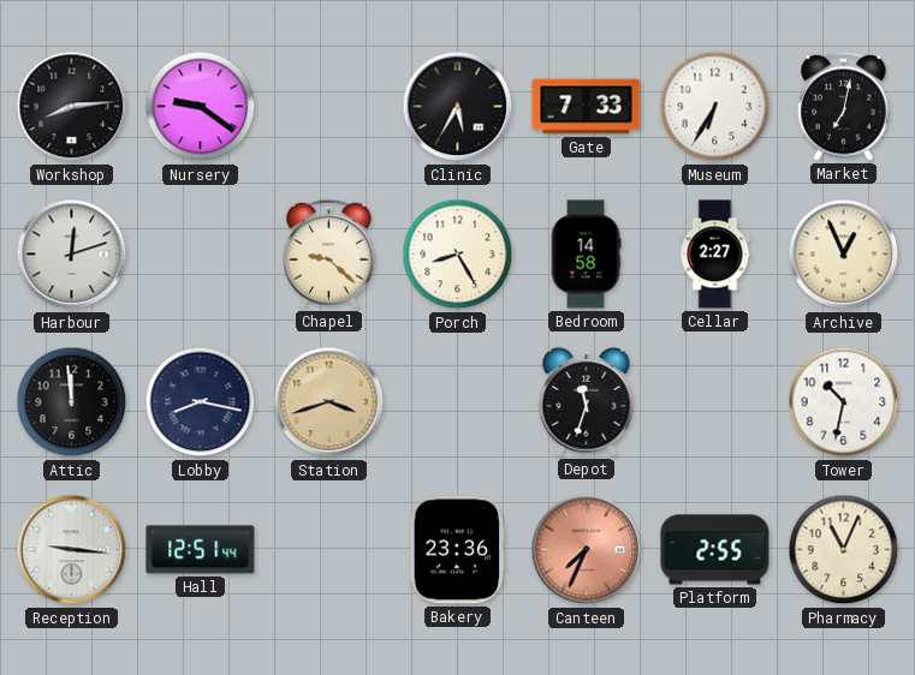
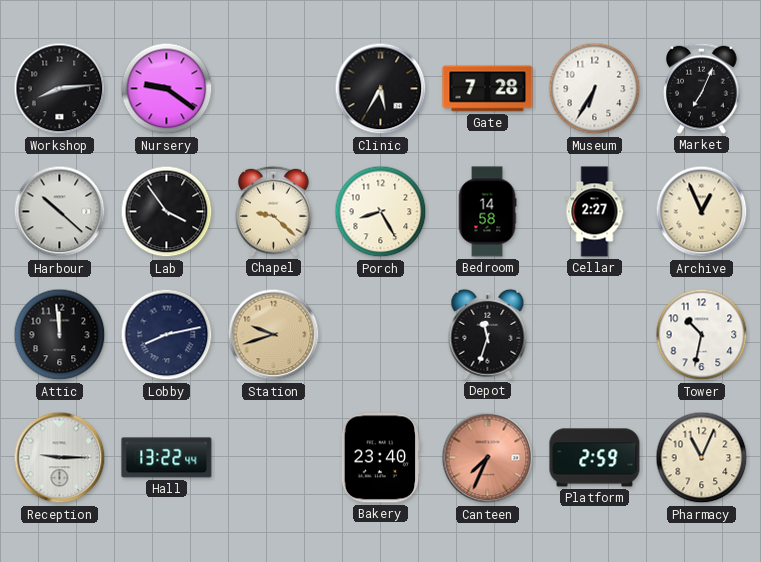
Gate: 7:33 -> 7:28
Market: 7:02 -> 7:04
Harbour: 12:12 -> 10:22
Lab: none -> 3:54
Lobby: 8:17 -> 8:13
Station: 3:42 -> 9:42
Reception: 9:16 -> 9:15
Hall: 12:51 -> 13:22
Bakery: 23:36 -> 23:40
Platform: 2:55 -> 2:59
